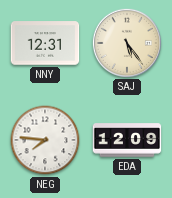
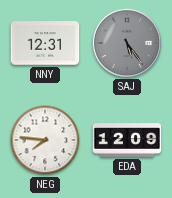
SAJ dial: cream -> grey
